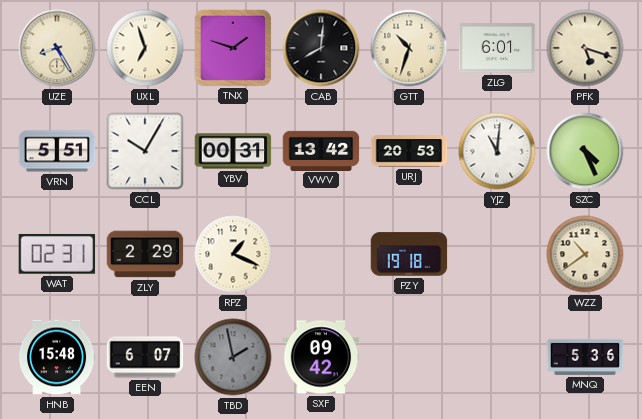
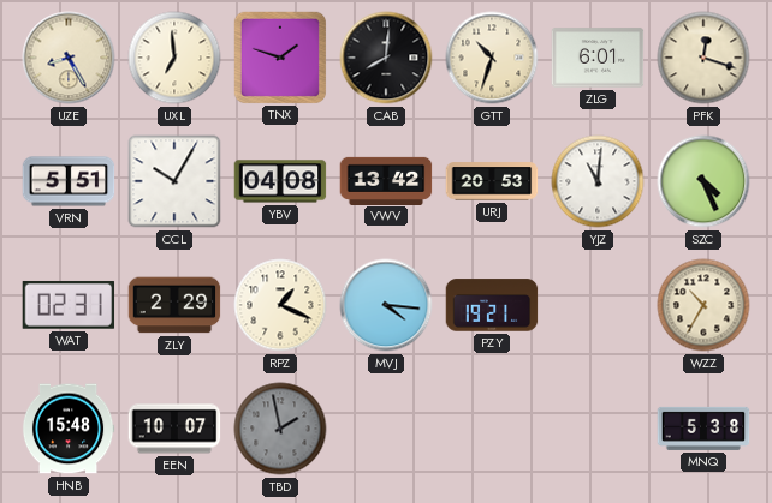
UXL: 6:57 -> 6:59
PFK: 5:18 -> 12:18
YBV: 00:31 -> 04:08
MVJ: none -> 4:16
PZY: 19:18 -> 19:21
WZZ: 10:39 -> 10:35
EEN: 6:07 -> 10:07
SXF: 09:42 -> none
MNQ: 5:36 -> 5:38
